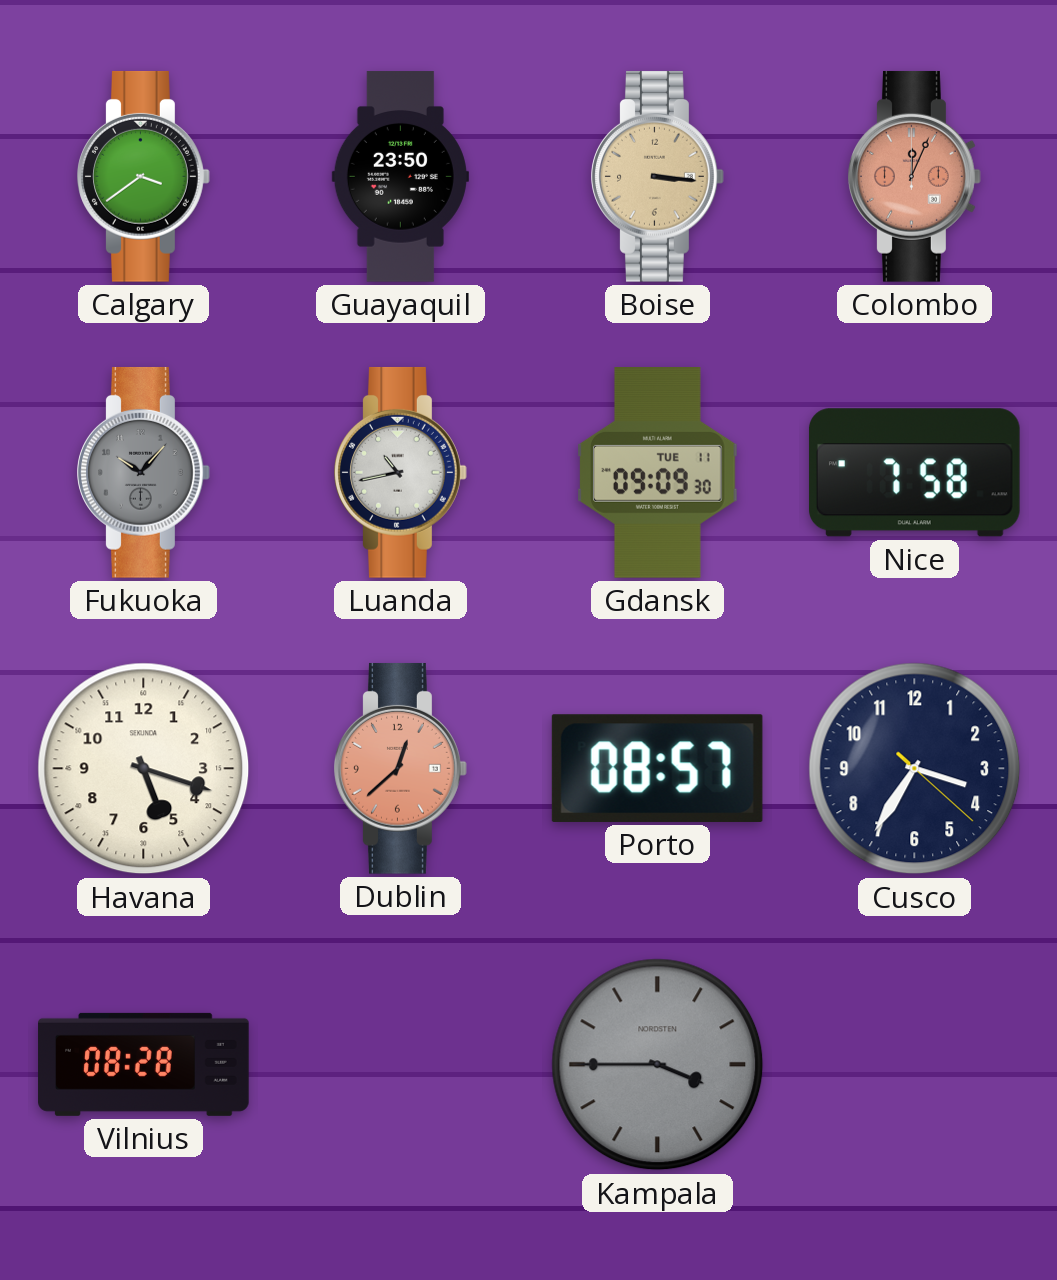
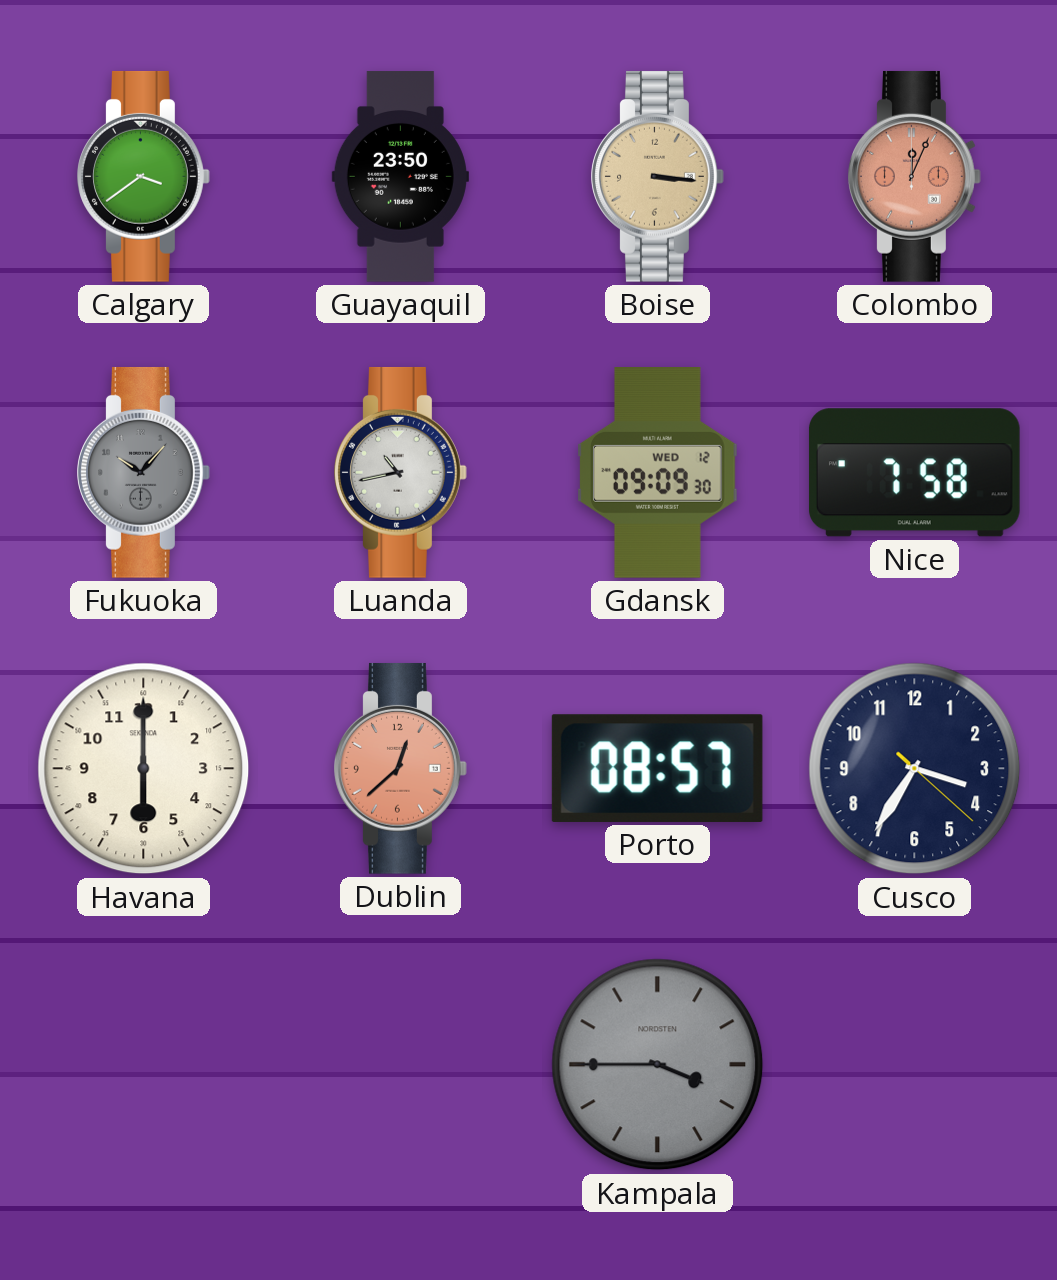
Gdansk date: TUE 11 -> WED 12
Havana: 5:18 -> 6:00
Vilnius: 08:28 -> none
